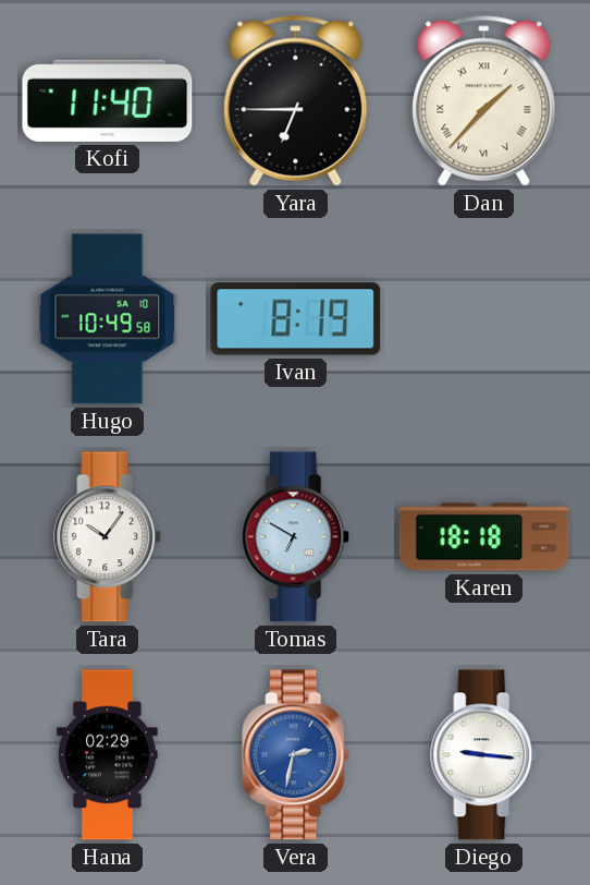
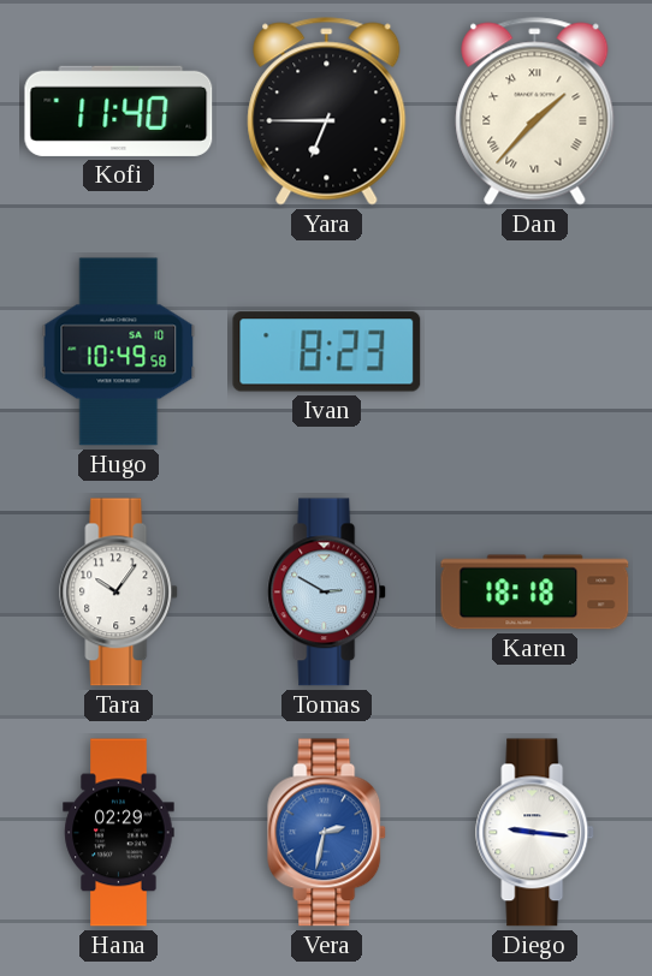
Ivan: 8:19 -> 8:23
Tomas: 6:50 -> 2:50
